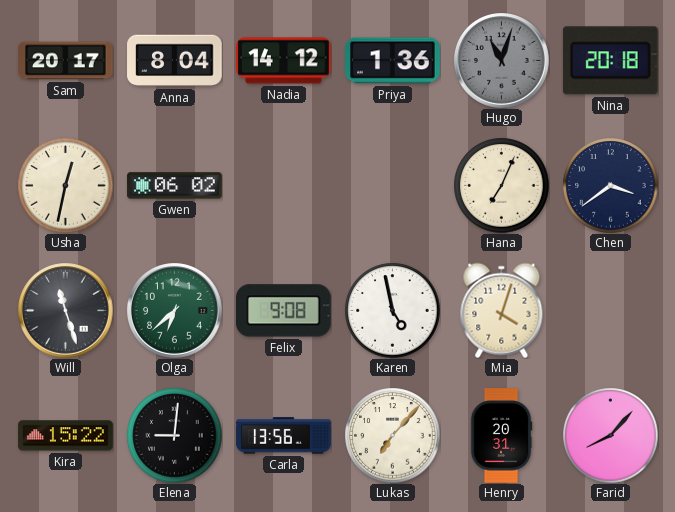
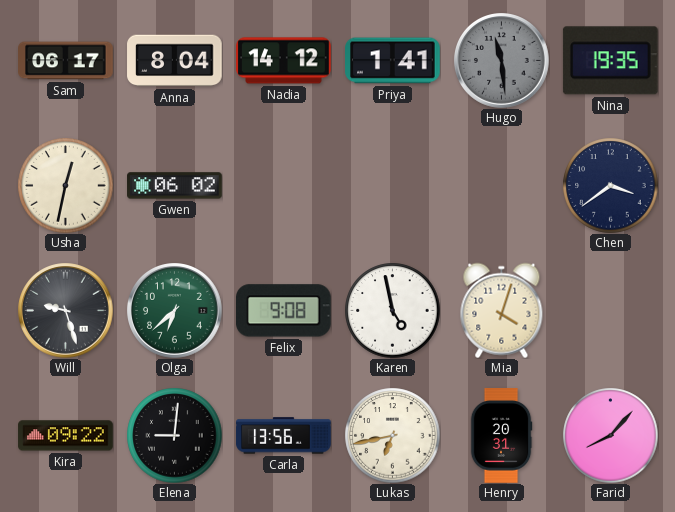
Sam: 20:17 -> 06:17
Priya: 1:36 -> 1:41
Hugo: 11:03 -> 11:29
Nina: 20:18 -> 19:35
Hana: 7:04 -> none
Will: 11:27 -> 9:27
Kira: 15:22 -> 09:22
Lukas: 7:07 -> 6:43
